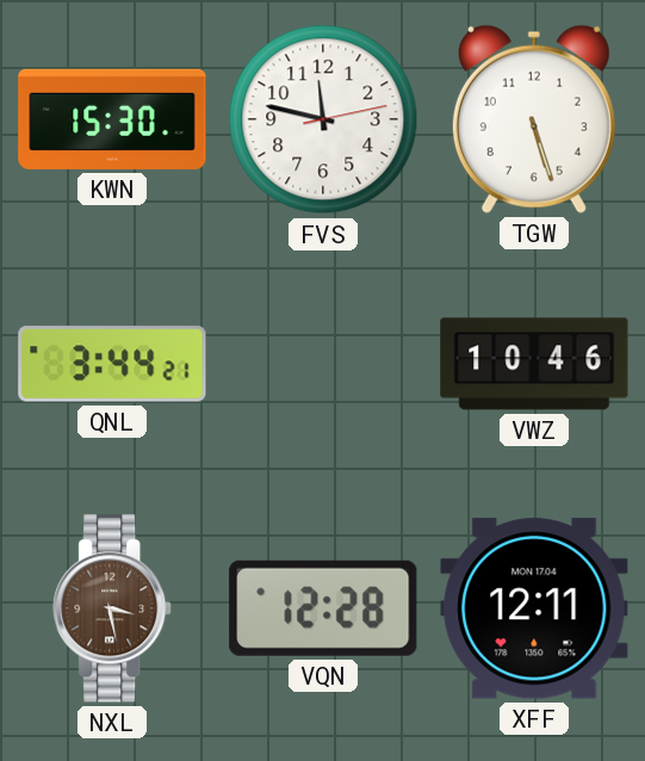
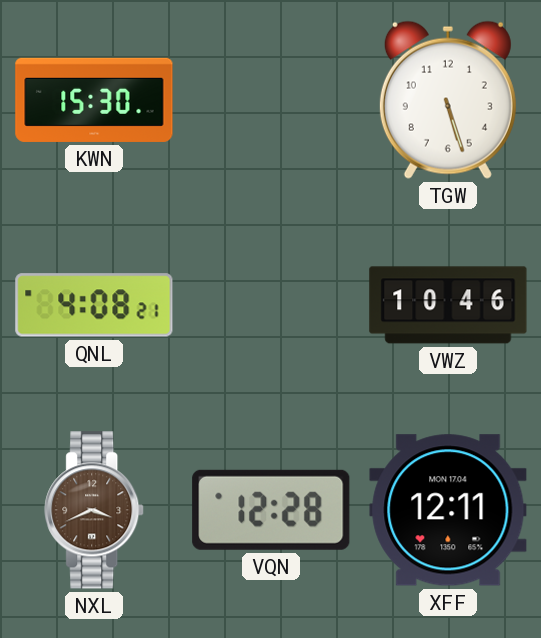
FVS: 11:47 -> none
QNL: 3:44 -> 4:08
NXL: 3:28 -> 3:41
